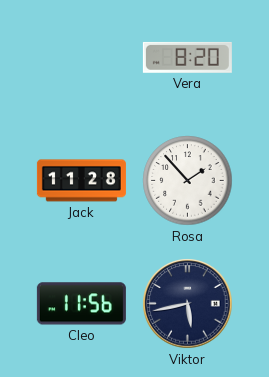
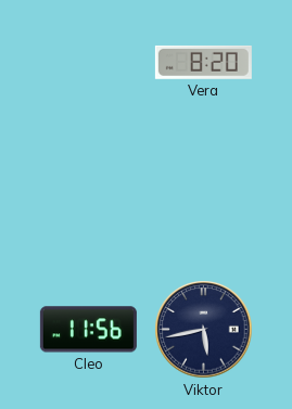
Jack: 11:28 -> none
Rosa: 1:53 -> none
